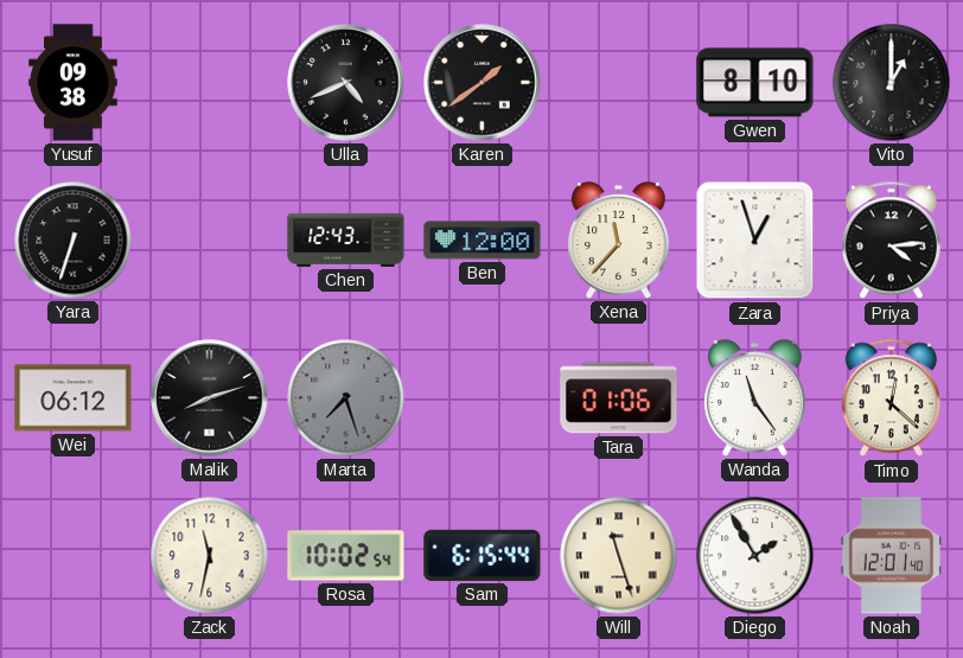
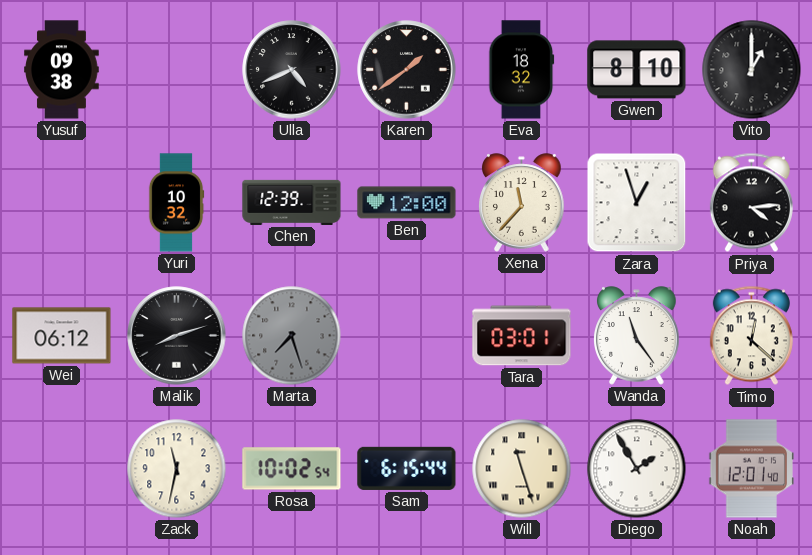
Eva: none -> 18:32
Yara: 6:33 -> none
Yuri: none -> 10:32
Chen: 12:43 -> 12:39
Tara: 01:06 -> 03:01
